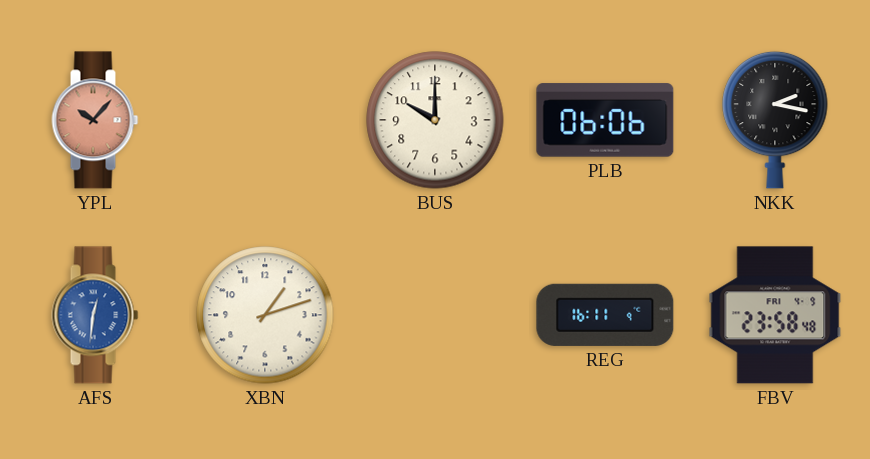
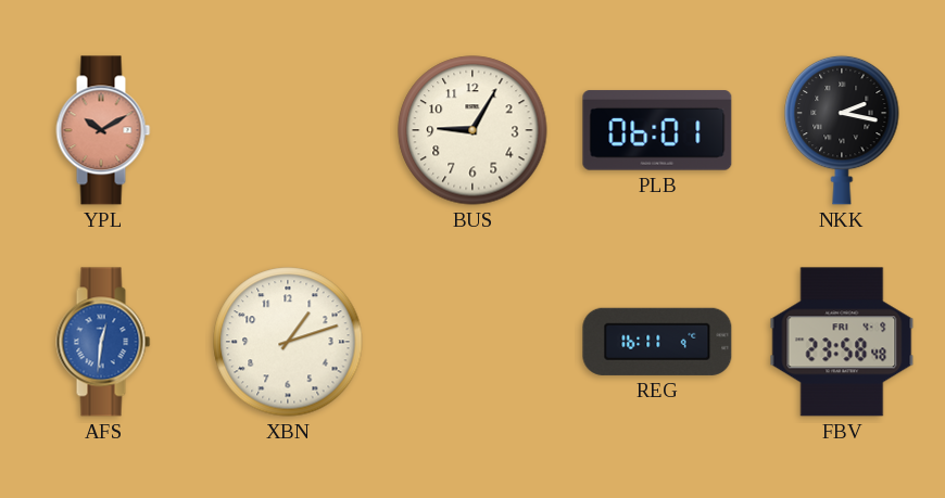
YPL: 10:07 -> 10:10
BUS: 10:00 -> 9:05
PLB: 06:06 -> 06:01
